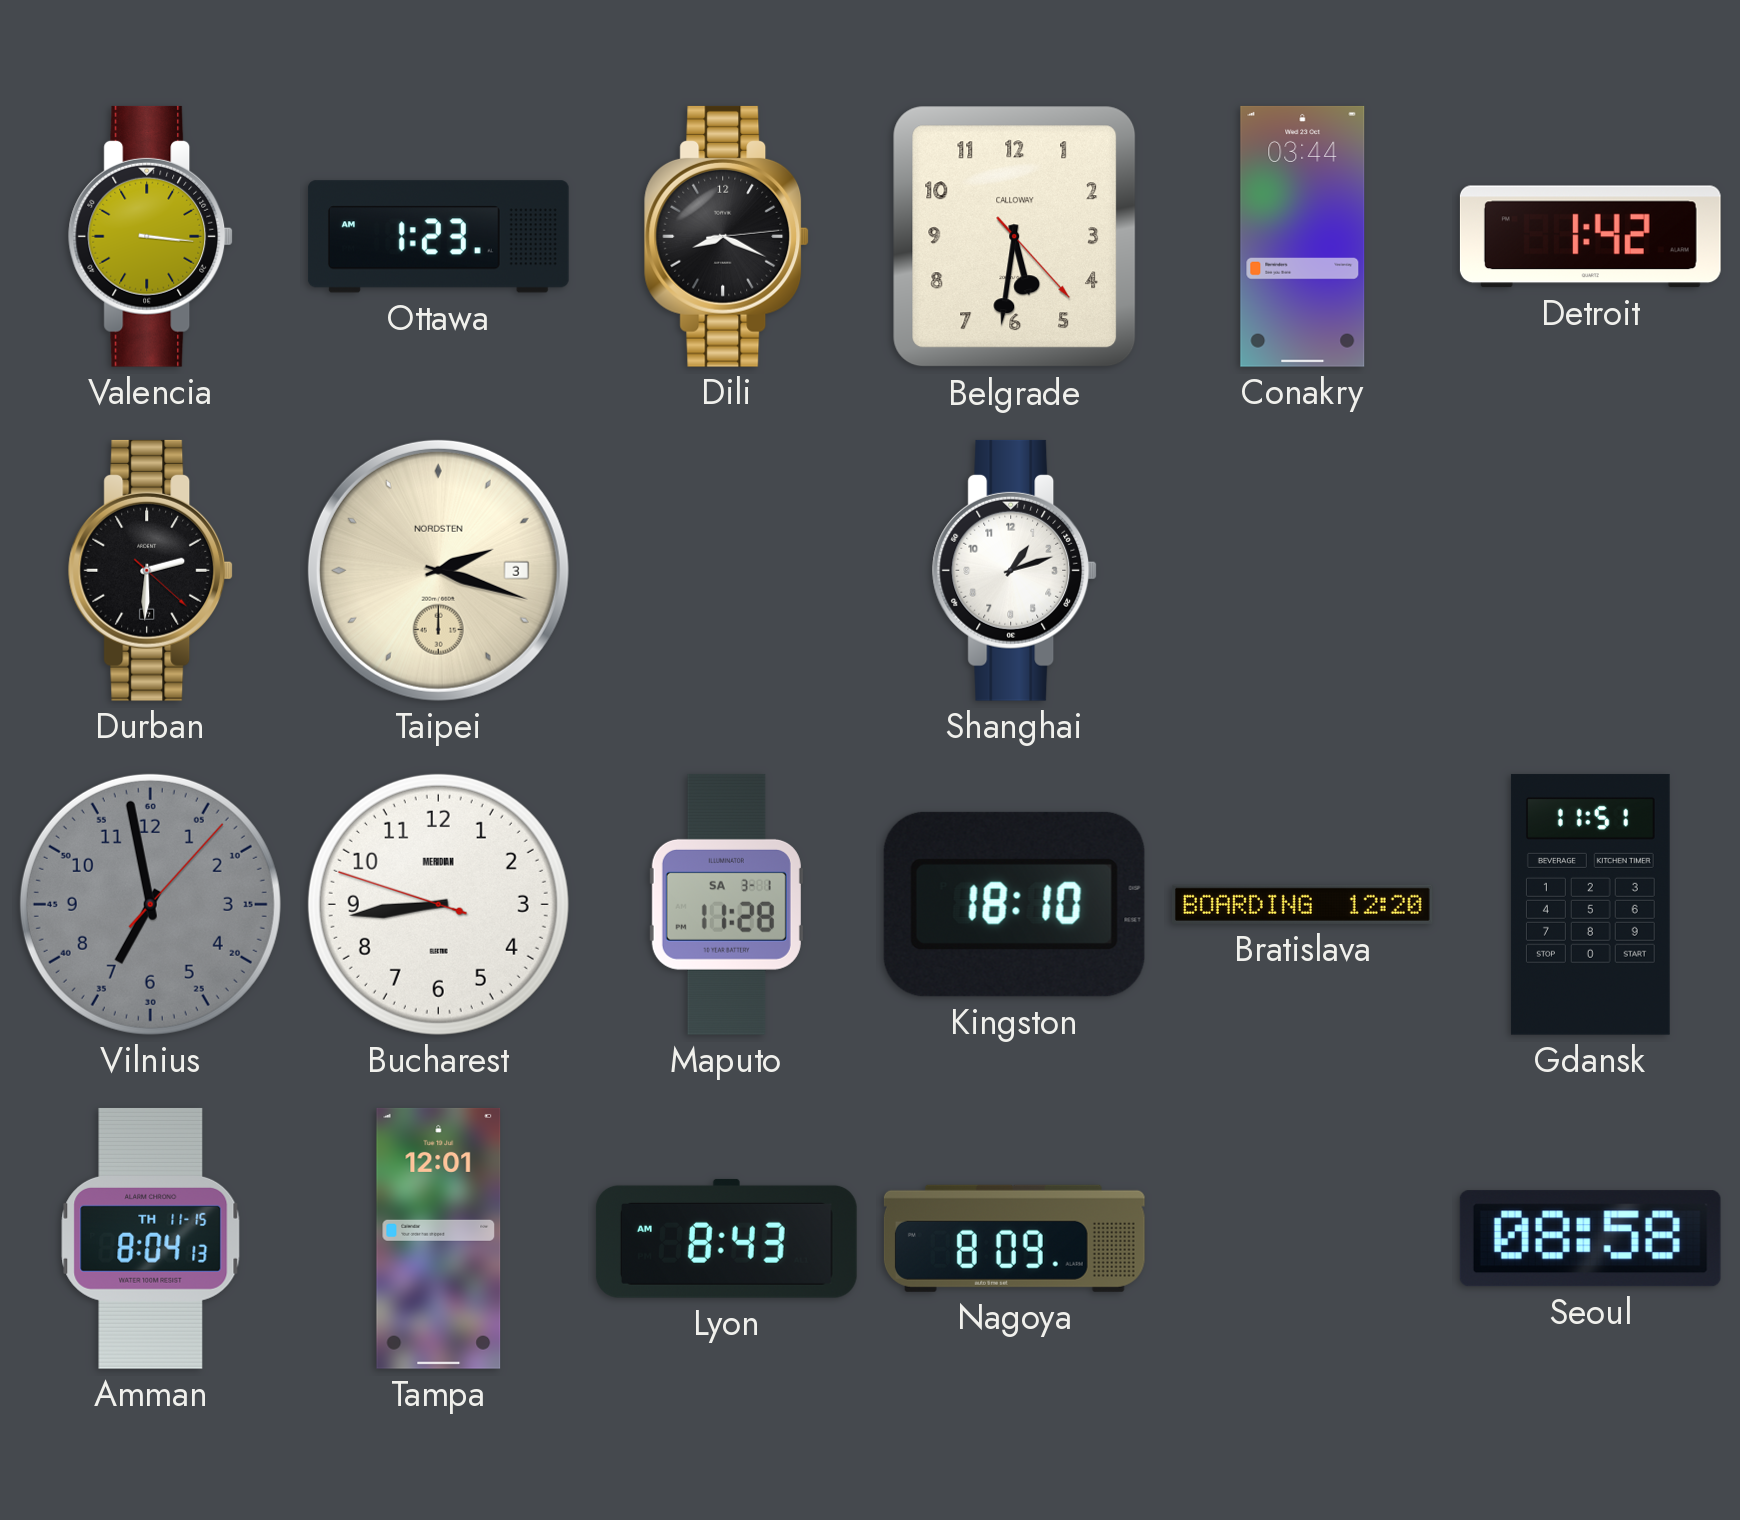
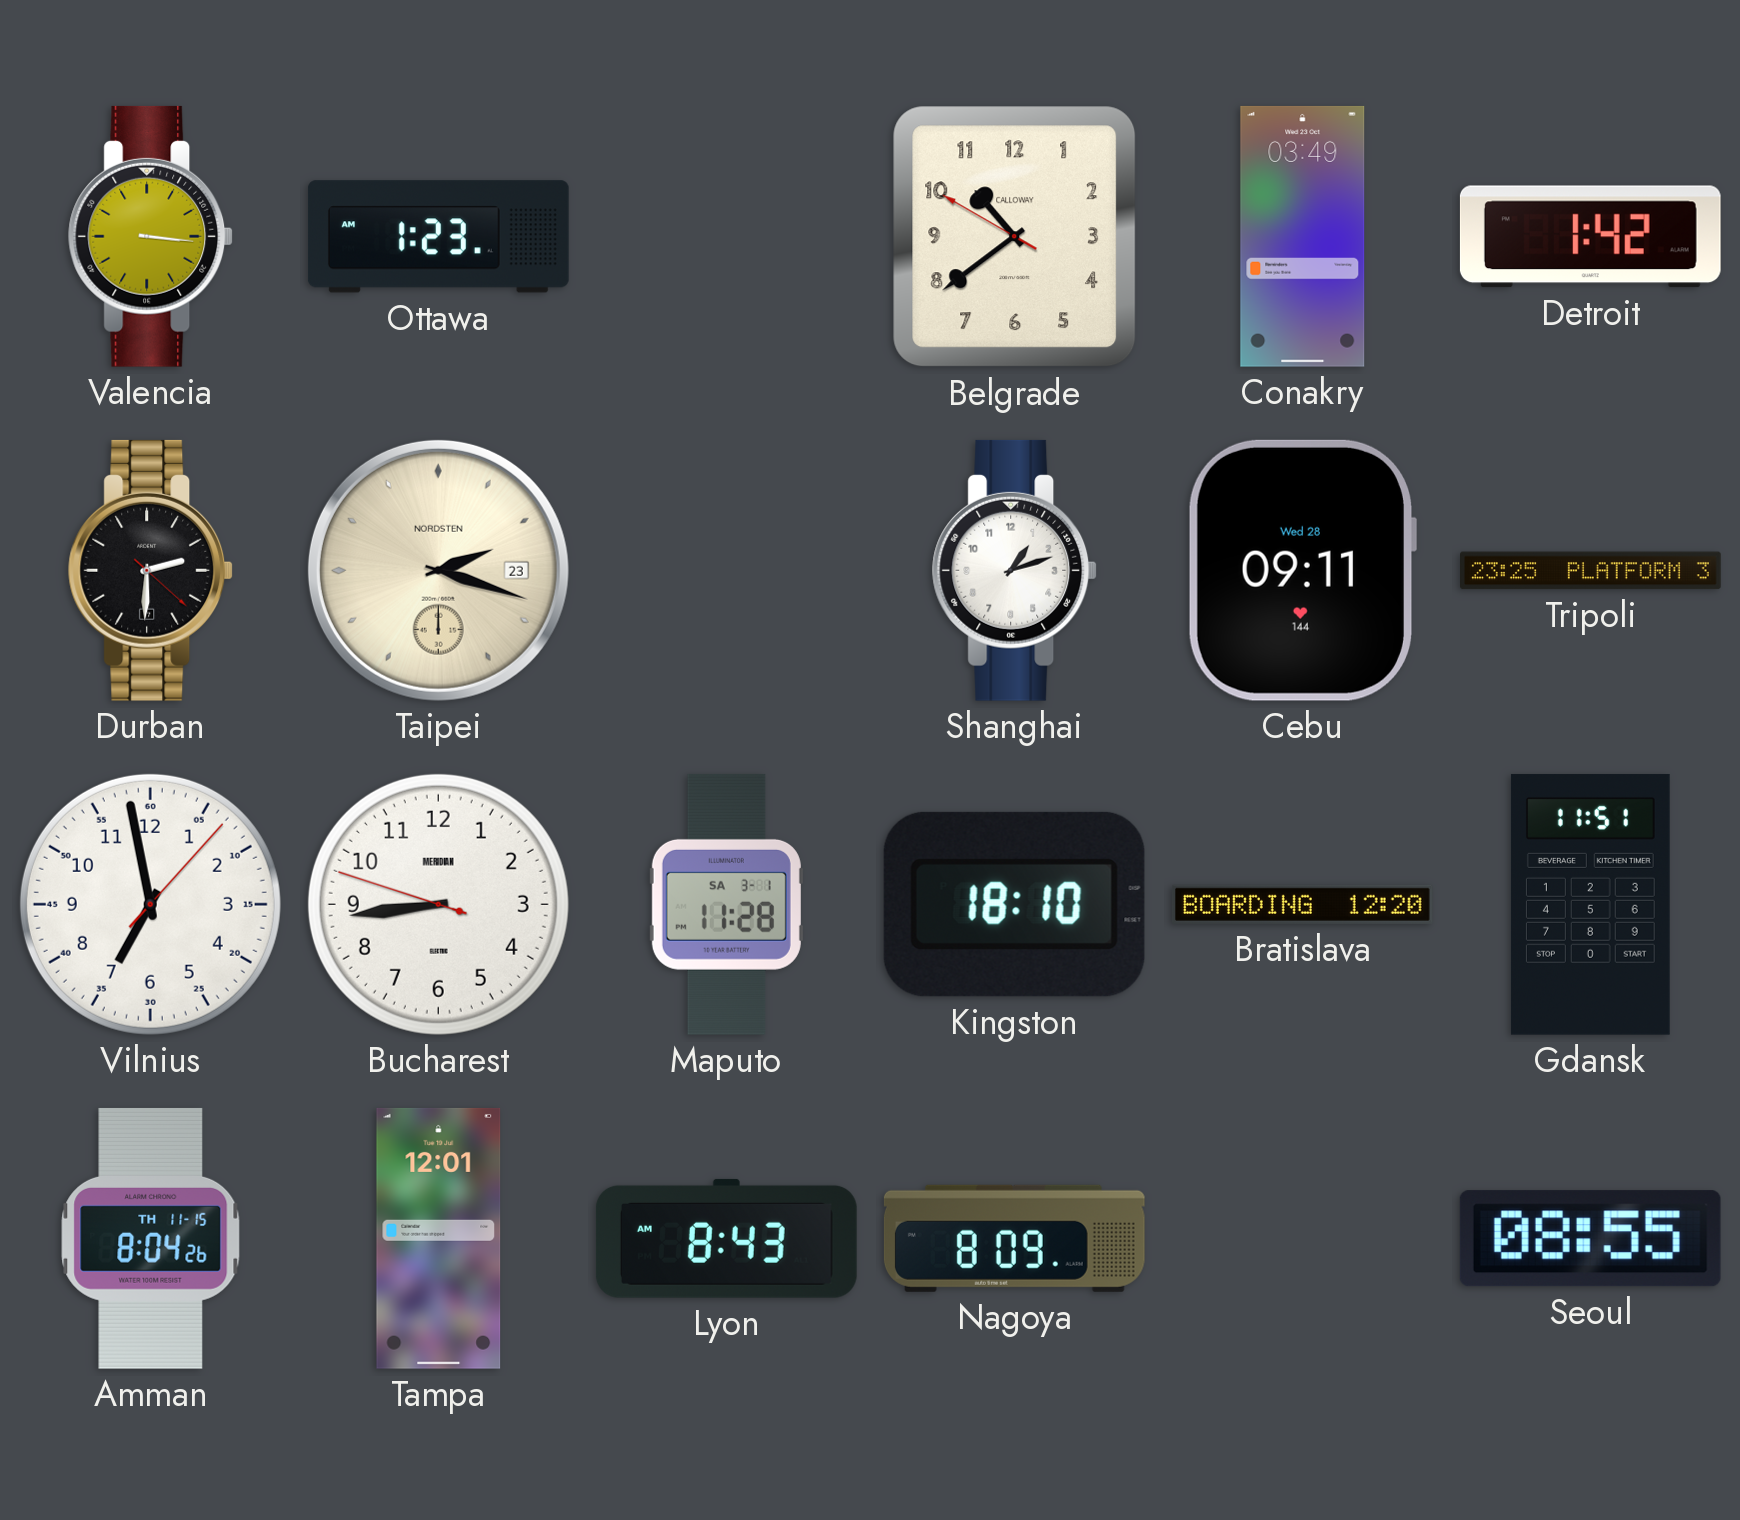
Dili: 8:19 -> none
Belgrade: 5:31 -> 10:38
Conakry: 03:44 -> 03:49
Taipei date: 3 -> 23
Cebu: none -> 09:11
Tripoli: none -> 23:25
Vilnius dial: grey -> white
Amman: 8:04:13 -> 8:04:26
Seoul: 08:58 -> 08:55
